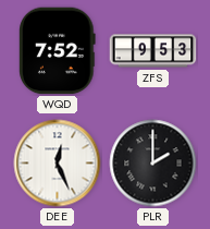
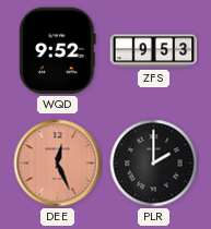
WQD: 7:52 -> 9:52
DEE dial: white -> salmon
